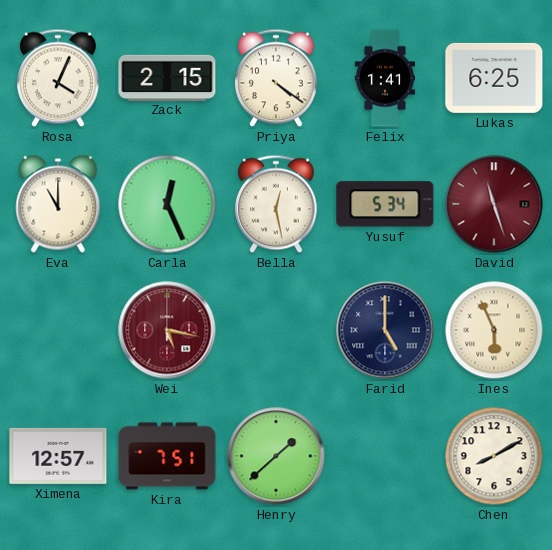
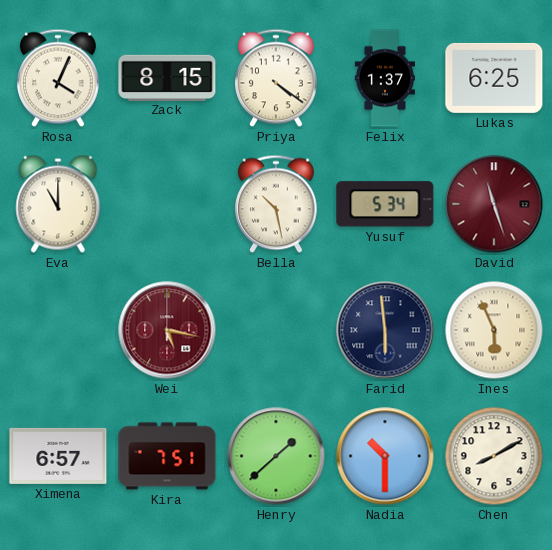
Zack: 2:15 -> 8:15
Felix: 1:41 -> 1:37
Carla: 12:26 -> none
Bella: 12:28 -> 10:28
Farid: 5:00 -> 5:59
Ximena: 12:57 -> 6:57
Nadia: none -> 10:30
